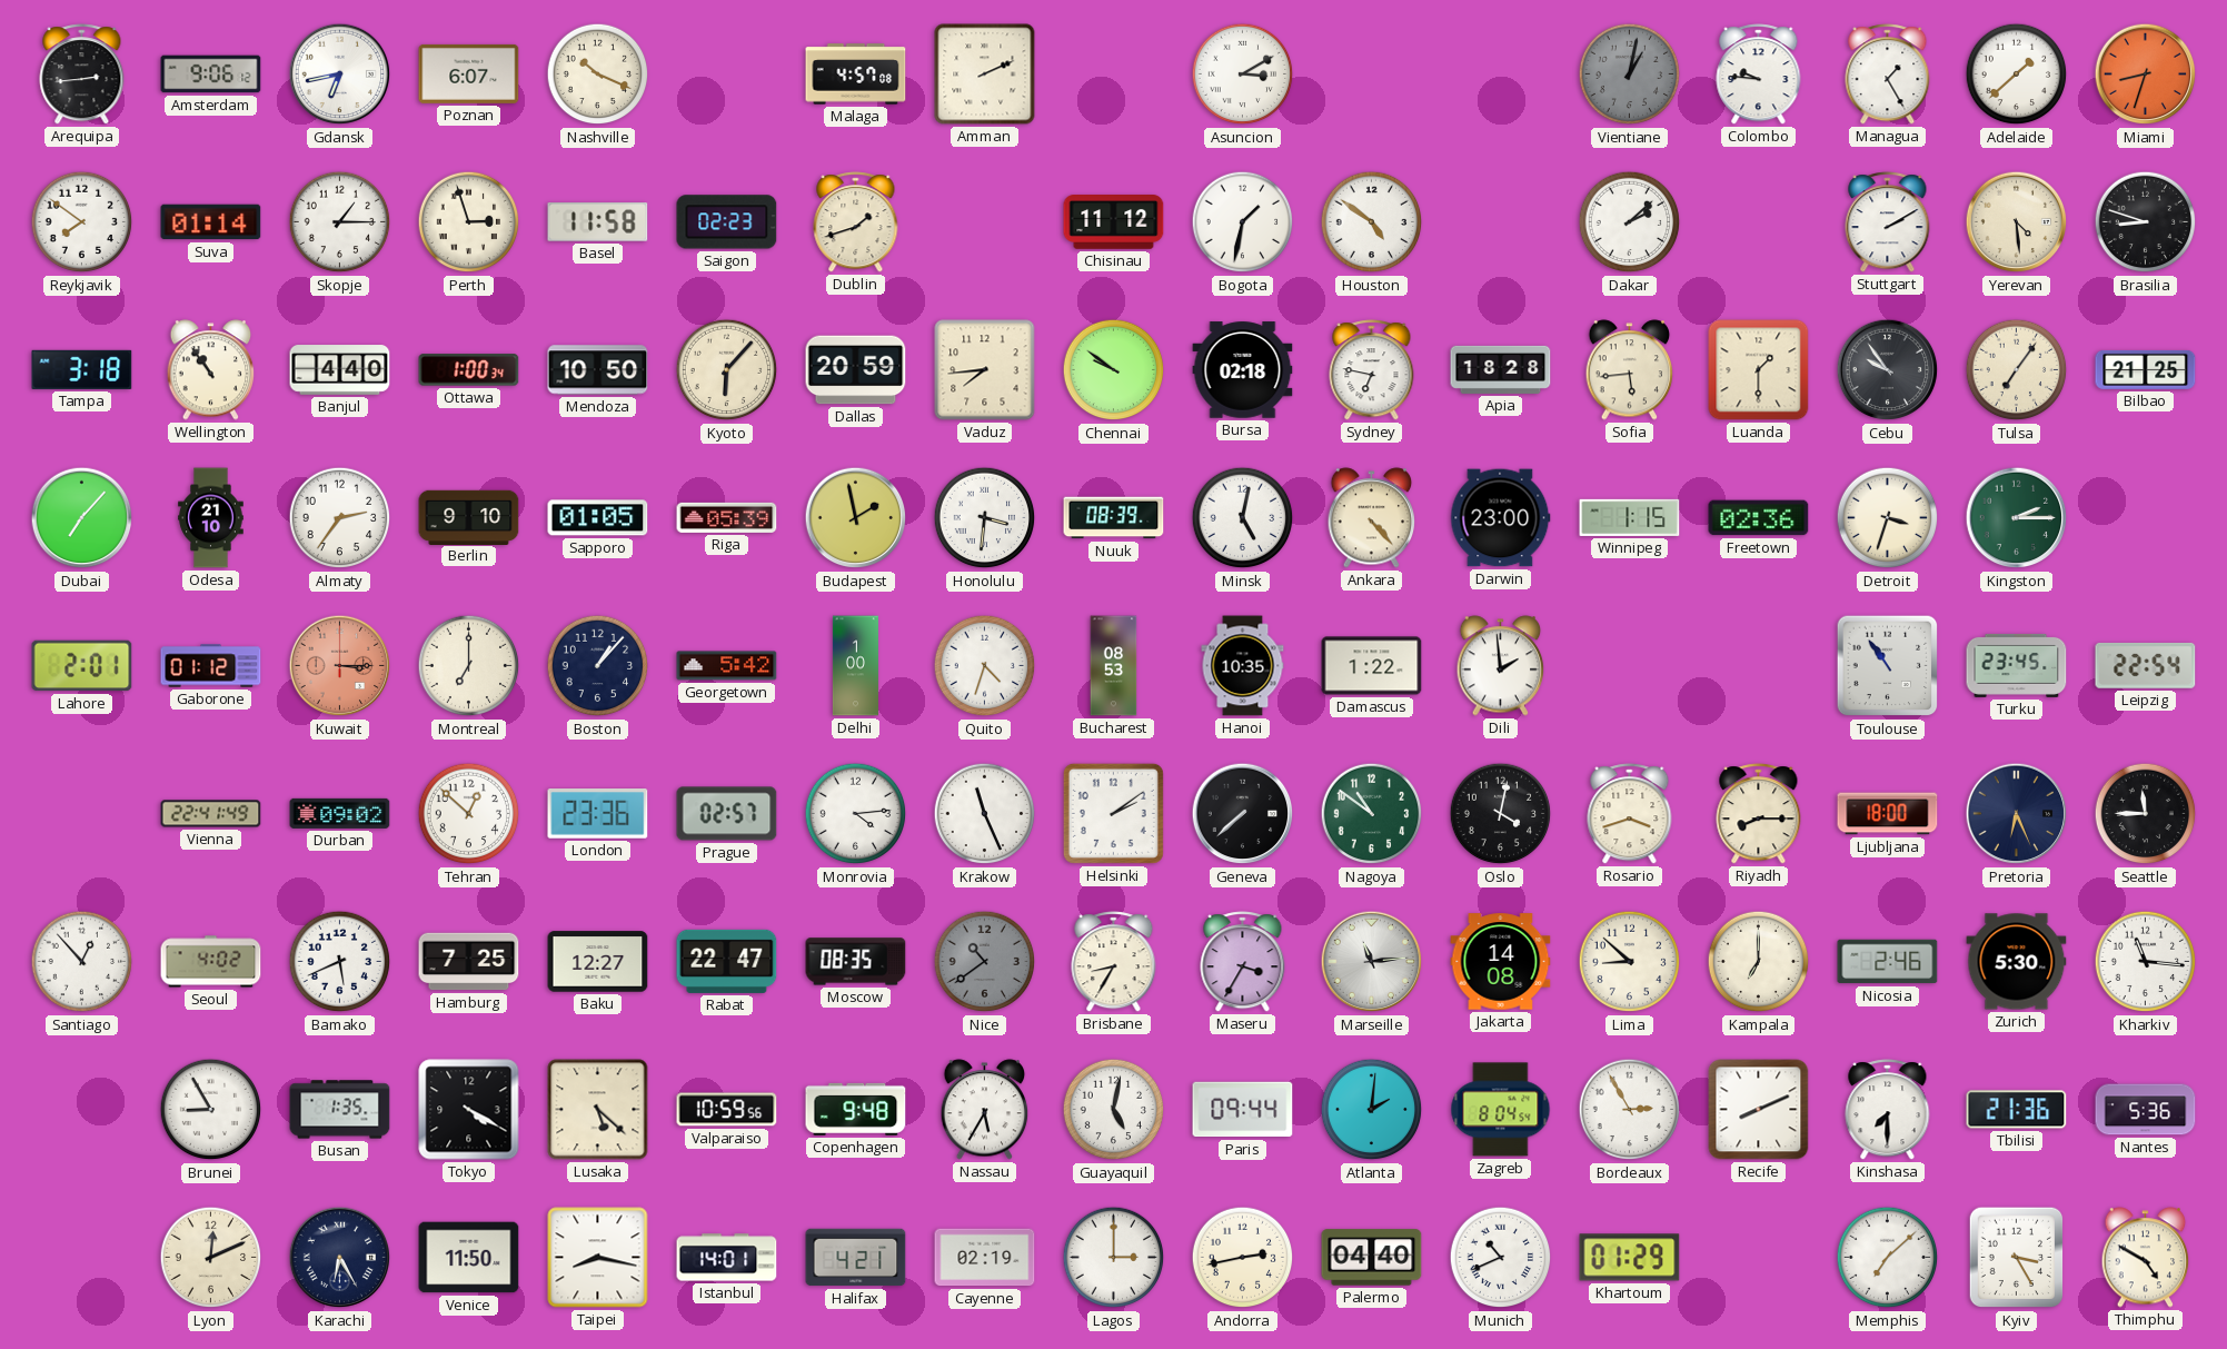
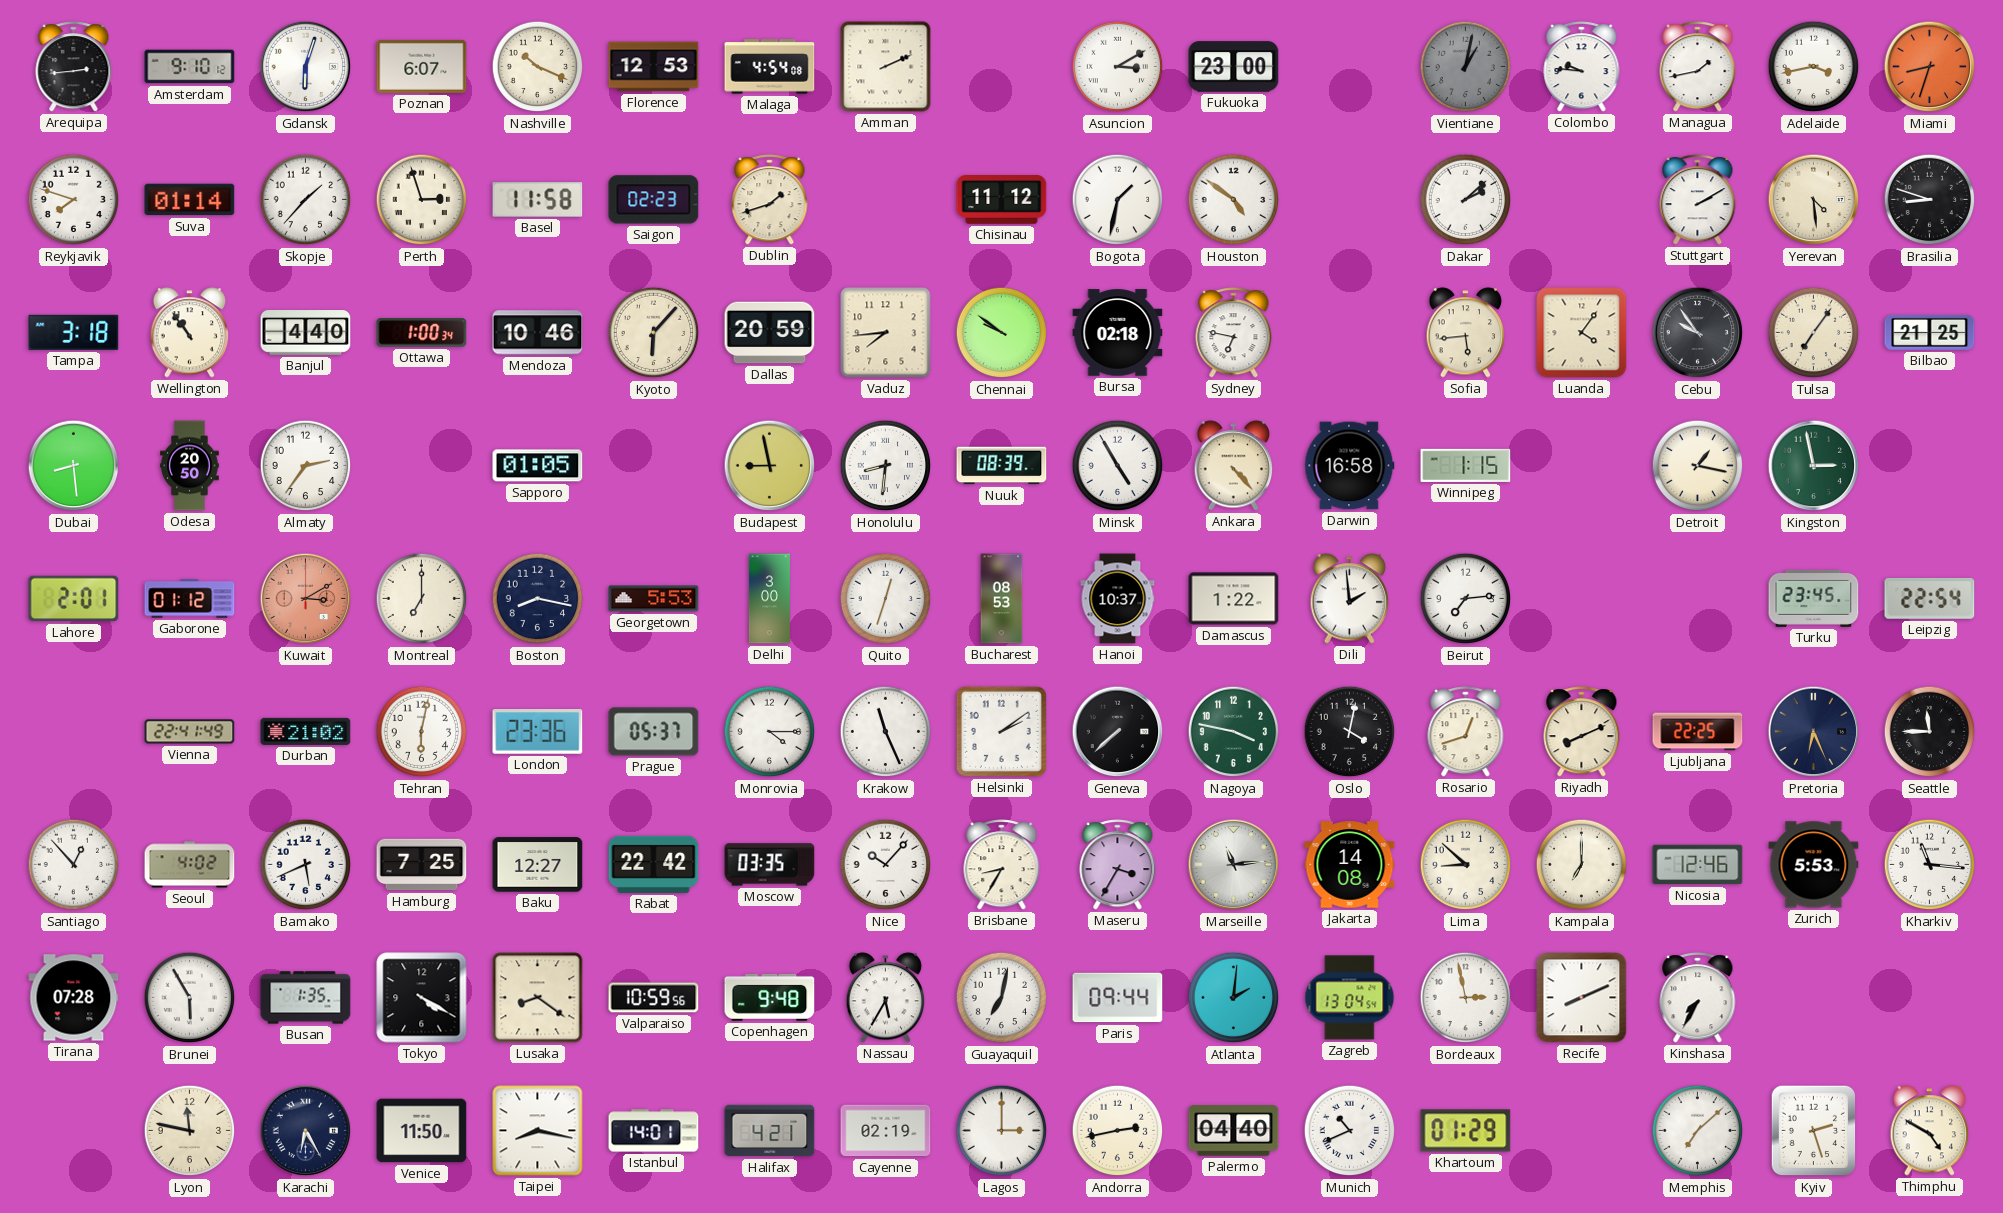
Amsterdam: 9:06 -> 9:10
Gdansk: 6:43 -> 6:03
Florence: none -> 12:53
Malaga: 4:57 -> 4:54
Fukuoka: none -> 23:00
Managua: 1:25 -> 1:43
Adelaide: 1:38 -> 3:43
Reykjavik: 7:51 -> 7:48
Skopje: 1:15 -> 1:37
Mendoza: 10:50 -> 10:46
Apia: 18:28 -> none
Luanda: 1:30 -> 4:06
Dubai: 7:07 -> 8:29
Odesa: 21:10 -> 20:50
Berlin: 9:10 -> none
Riga: 05:39 -> none
Budapest: 1:58 -> 8:58
Honolulu: 3:31 -> 8:31
Minsk: 5:02 -> 4:55
Darwin: 23:00 -> 16:58
Freetown: 02:36 -> none
Detroit: 3:33 -> 1:17
Kingston: 2:15 -> 2:58
Kuwait: 3:15 -> 3:10
Boston: 1:07 -> 8:17
Georgetown: 5:42 -> 5:53
Delhi: 1:00 -> 3:00
Quito: 4:33 -> 12:33
Hanoi: 10:35 -> 10:37
Beirut: none -> 7:14
Toulouse: 10:54 -> none
Durban: 09:02 -> 21:02
Tehran: 12:52 -> 6:02
Prague: 02:57 -> 05:37
Monrovia: 4:14 -> 4:15
Nagoya: 10:51 -> 3:47
Rosario: 3:42 -> 12:42
Riyadh: 8:15 -> 8:11
Ljubljana: 18:00 -> 22:25
Rabat: 22:47 -> 22:42
Moscow: 08:35 -> 03:35
Nice: 10:39 -> 10:07
Nice dial: grey -> white
Nicosia: 2:46 -> 12:46
Zurich: 5:30 -> 5:53
Tirana: none -> 07:28
Brunei: 8:55 -> 5:55
Lusaka: 5:22 -> 8:21
Guayaquil: 5:02 -> 7:02
Zagreb: 8:04 -> 13:04
Bordeaux: 2:55 -> 2:58
Kinshasa: 7:30 -> 7:35
Tbilisi: 21:36 -> none
Nantes: 5:36 -> none
Lyon: 12:11 -> 11:47
Kyiv: 3:25 -> 2:27
